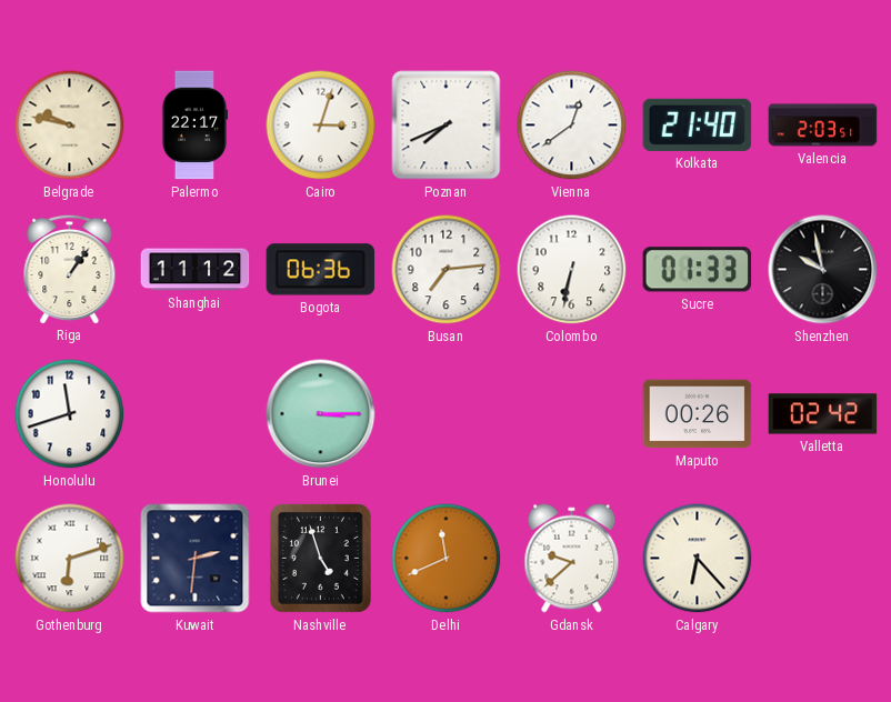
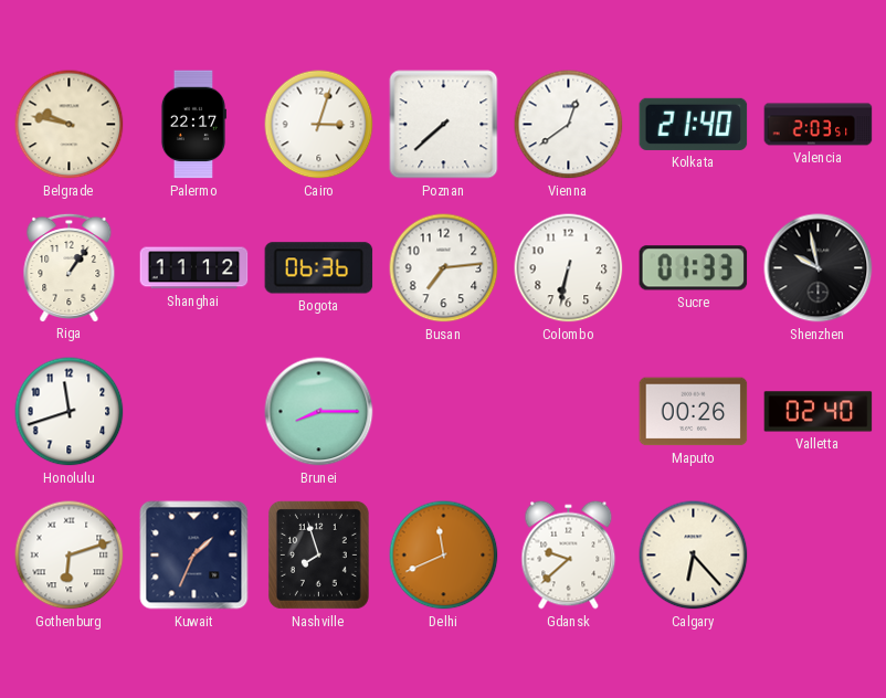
Poznan: 7:41 -> 7:38
Brunei: 3:15 -> 8:15
Valletta: 02:42 -> 02:40
Kuwait: 2:31 -> 1:34
Nashville: 4:57 -> 7:57
